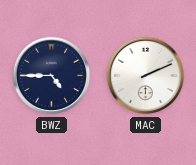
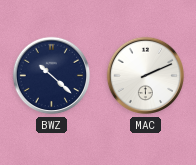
BWZ: 4:45 -> 10:22
